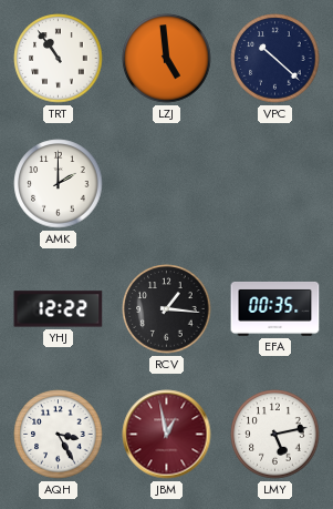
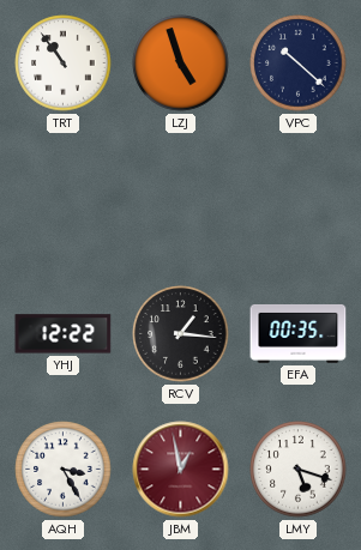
LZJ: 4:59 -> 4:57
AMK: 2:00 -> none
LMY: 5:13 -> 5:18
